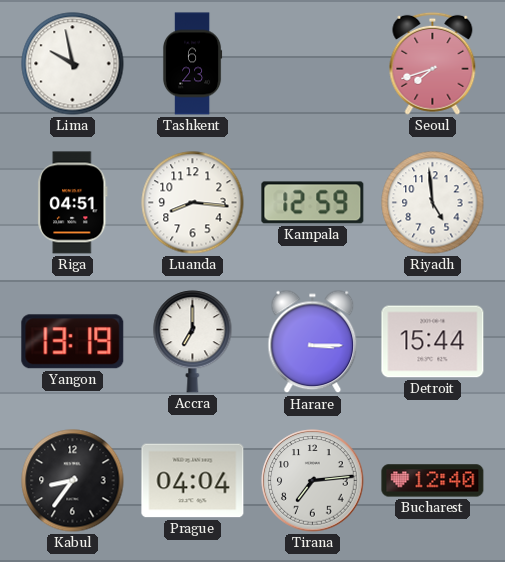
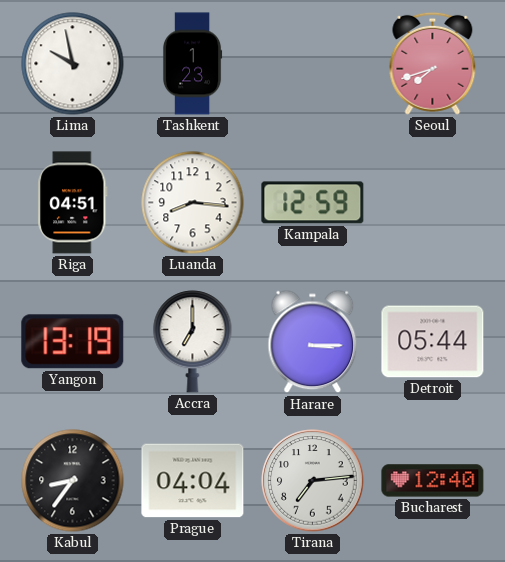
Tashkent: 6:23 -> 1:23
Riyadh: 4:59 -> none
Detroit: 15:44 -> 05:44
